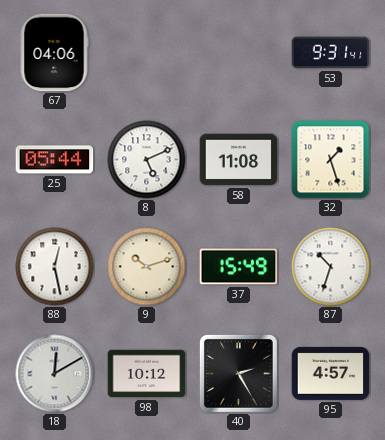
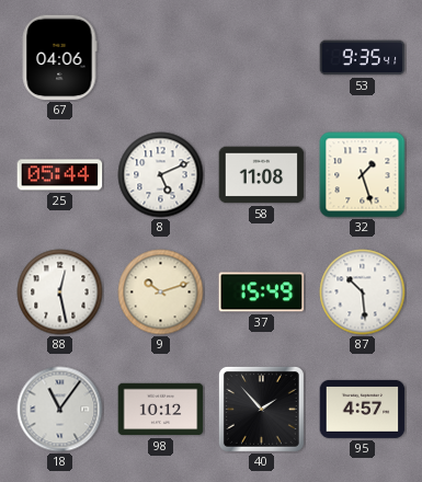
53: 9:31 -> 9:35
87: 10:33 -> 10:29
18: 12:10 -> 11:06
40: 2:25 -> 1:53
